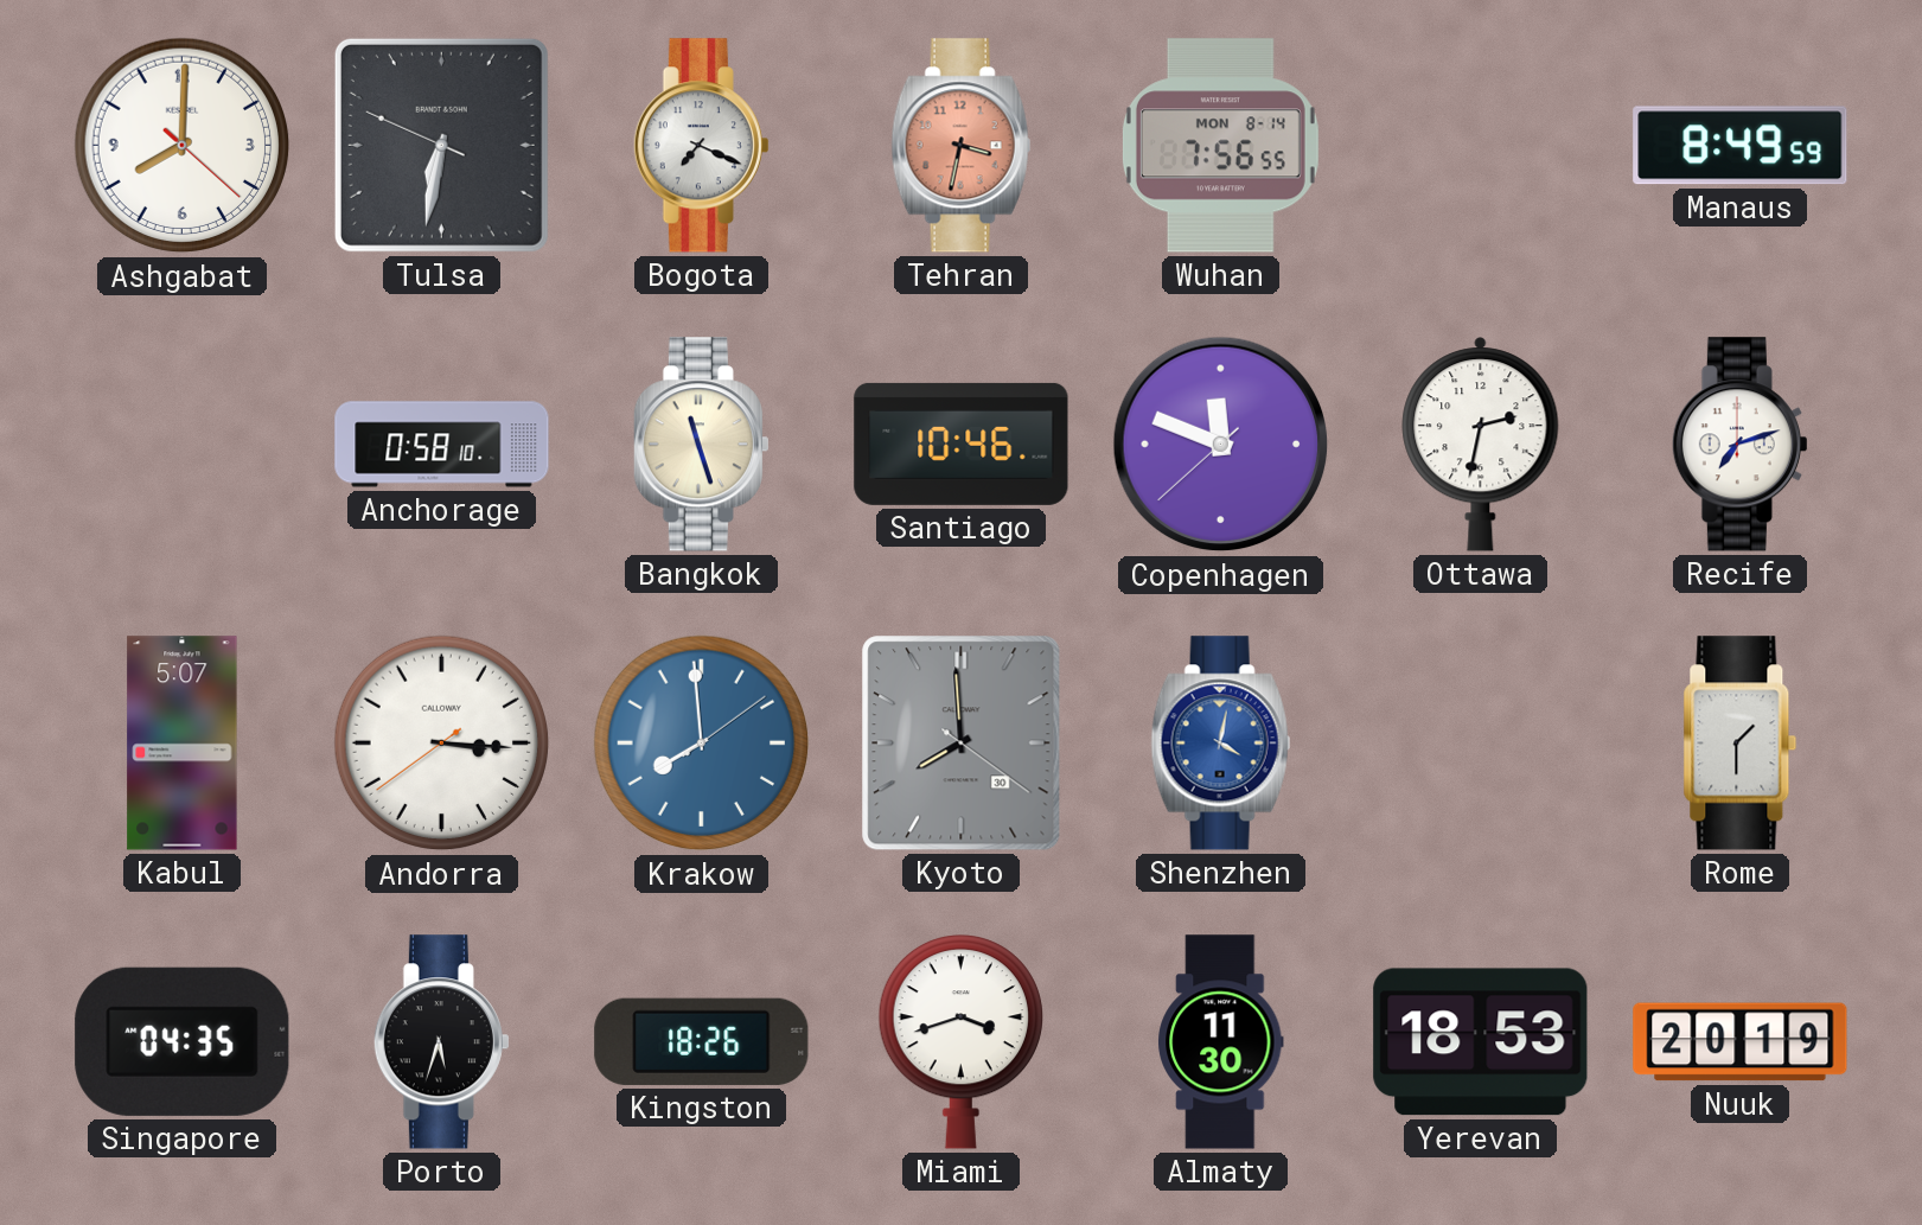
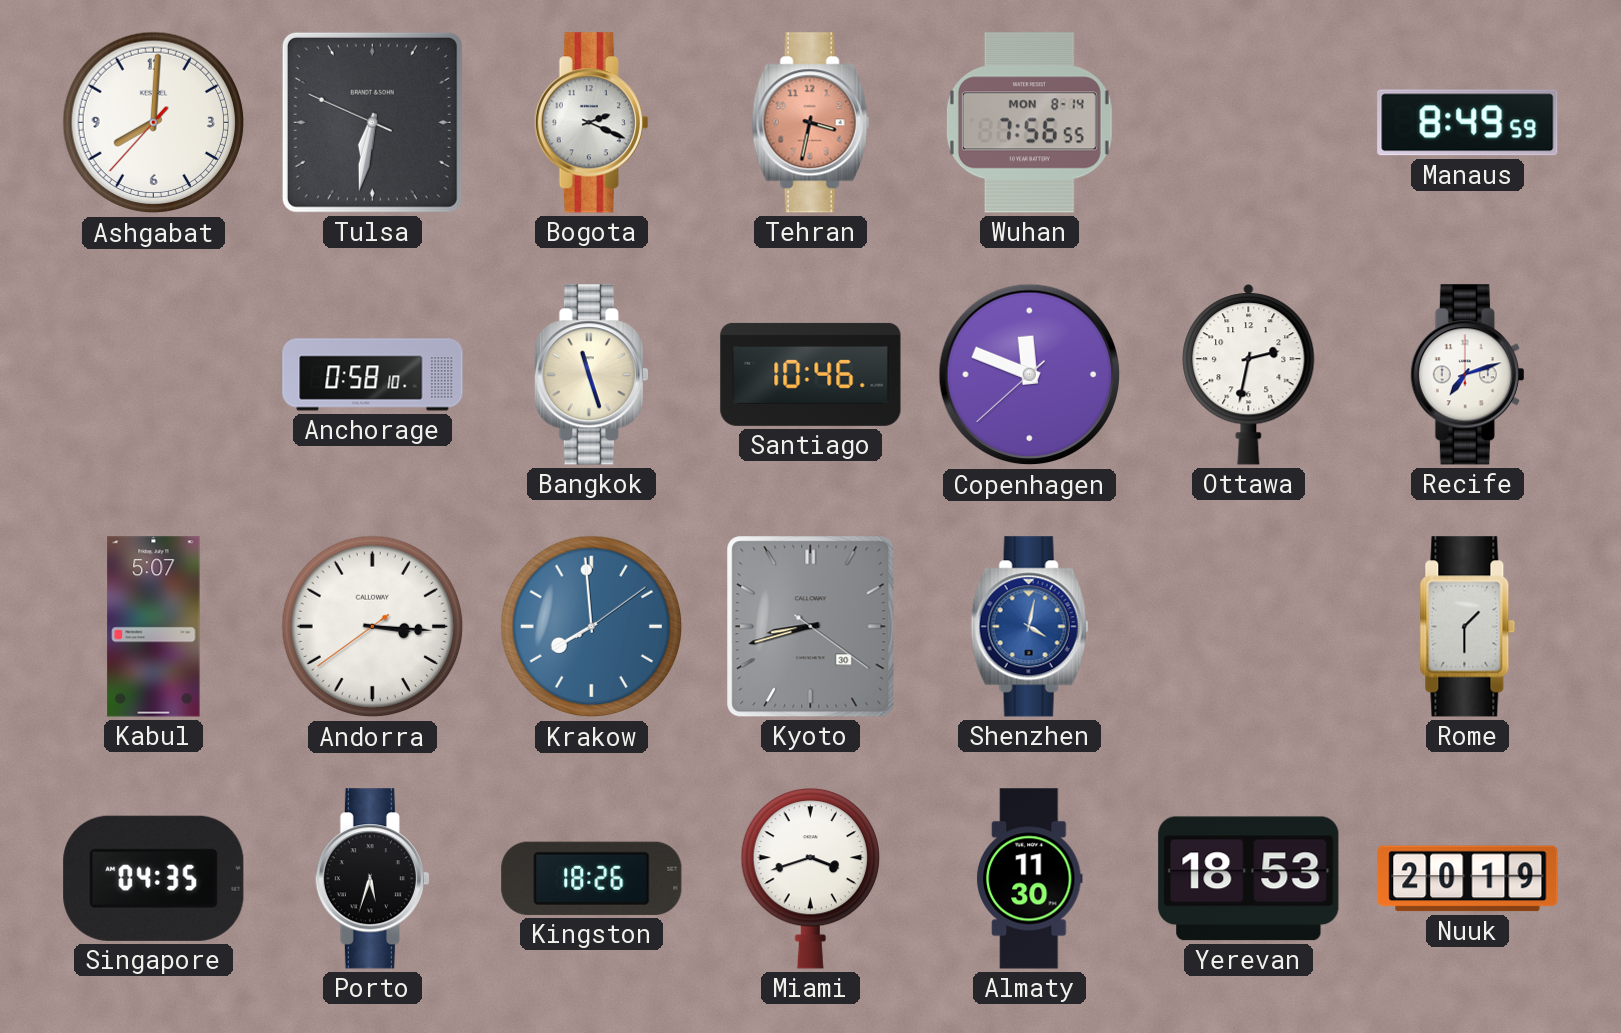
Ashgabat: 8:00:22 -> 8:00:37
Bogota: 7:19 -> 2:19
Kyoto: 7:59 -> 8:42
